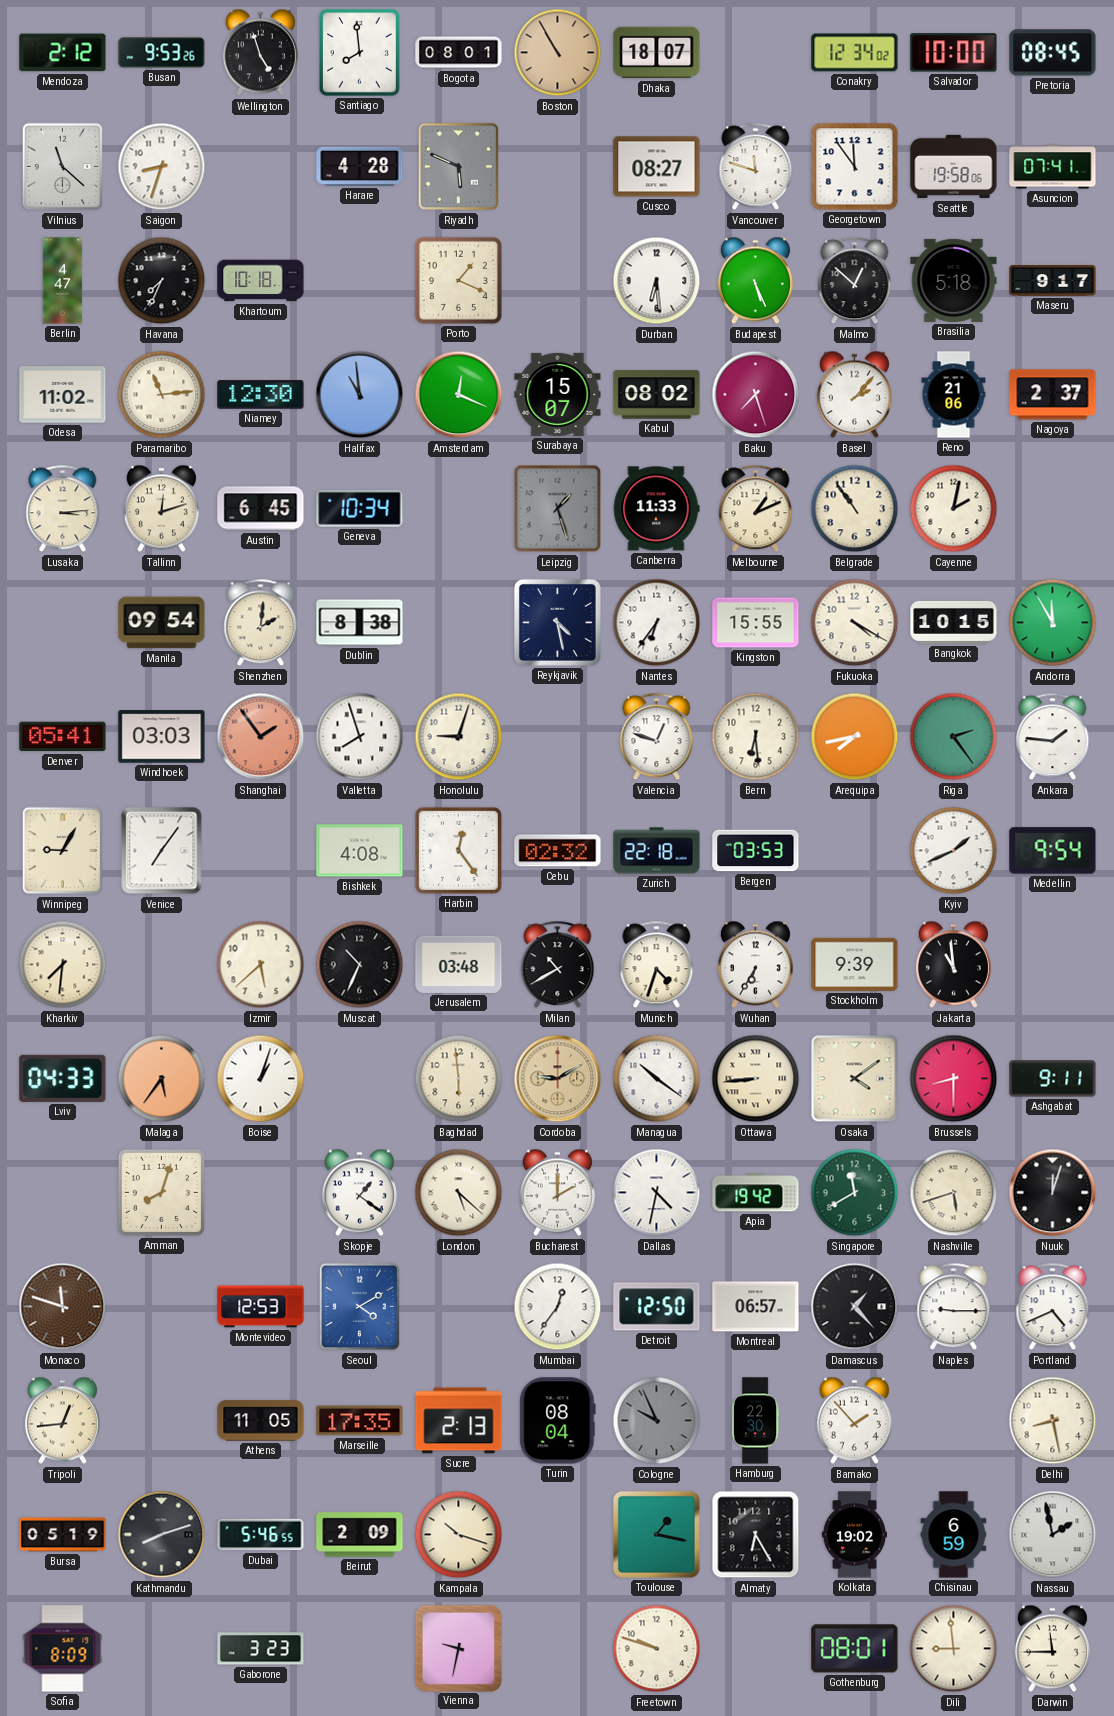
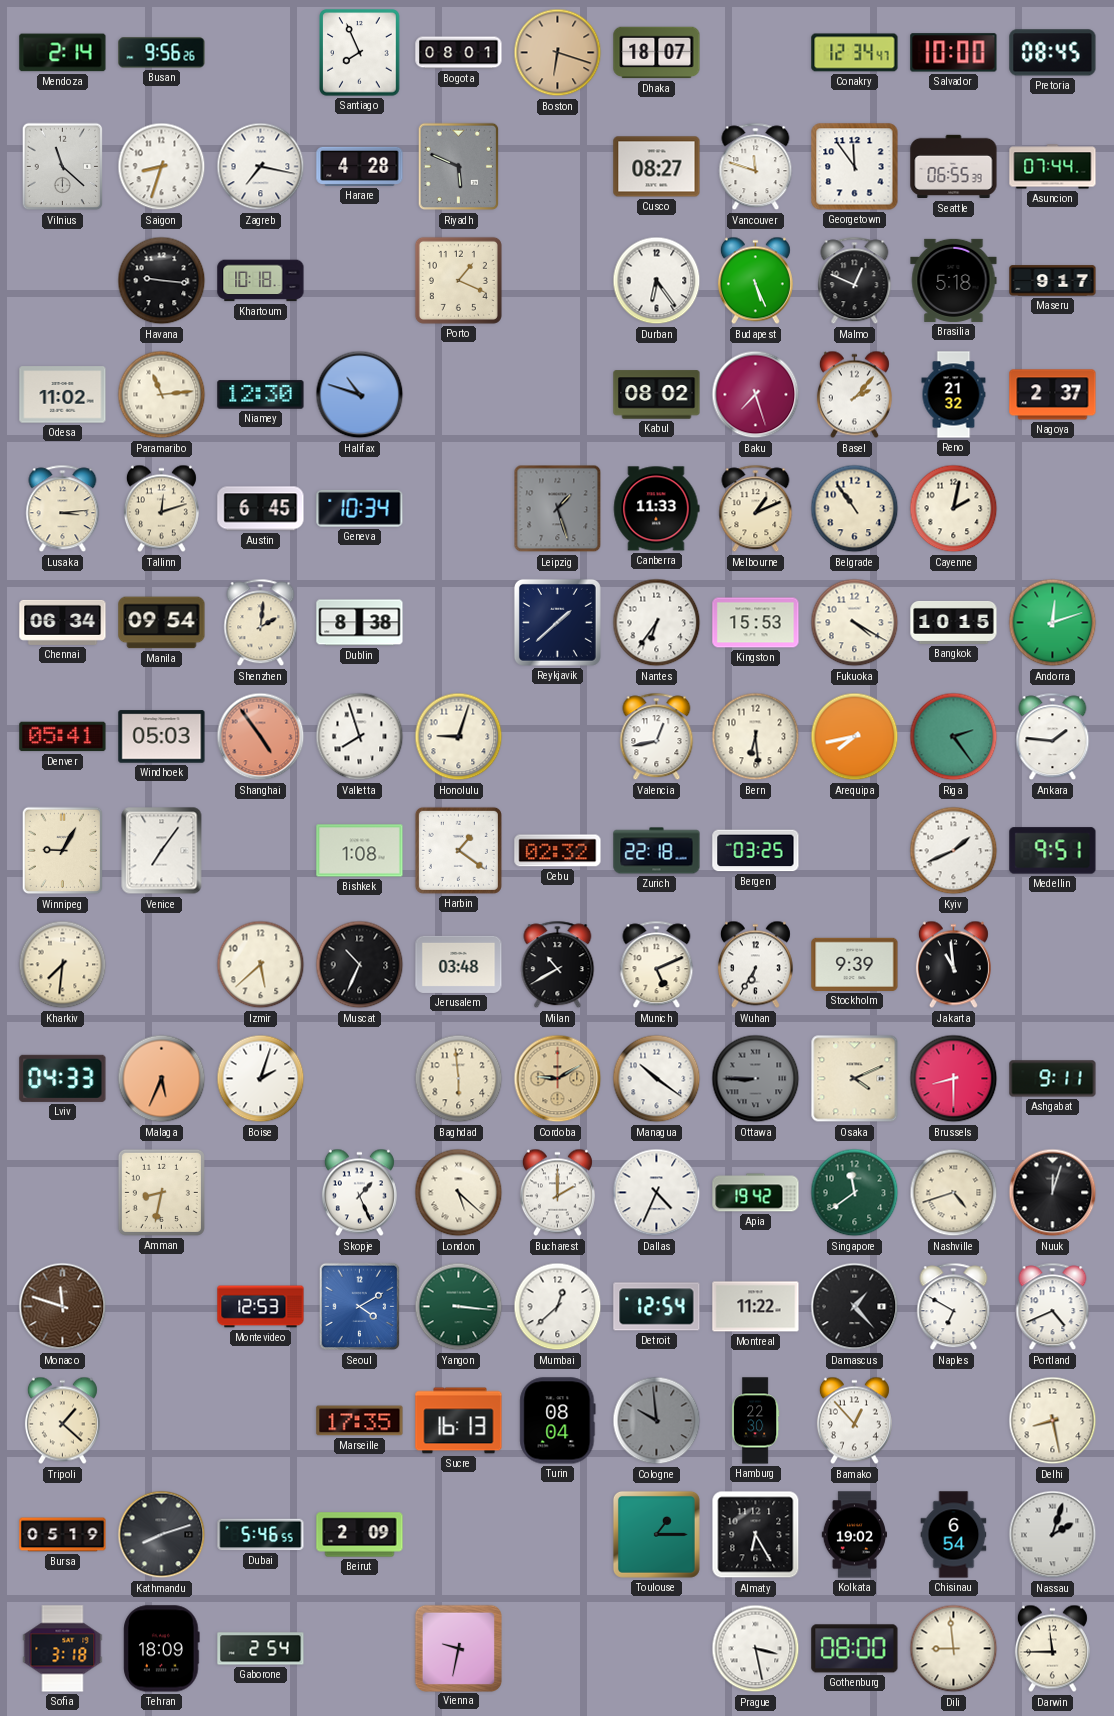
Mendoza: 2:12 -> 2:14
Busan: 9:53 -> 9:56
Wellington: 4:57 -> none
Santiago: 7:59 -> 7:56
Boston: 10:55 -> 6:18
Conakry: 12:34:02 -> 12:34:47
Zagreb: none -> 7:17
Seattle: 19:58 -> 06:55
Asuncion: 07:41 -> 07:44
Berlin: 4:47 -> none
Havana: 7:34 -> 9:16
Durban: 6:29 -> 6:24
Malmo: 12:52 -> 12:49
Halifax: 10:59 -> 10:48
Amsterdam: 12:19 -> none
Surabaya: 15:07 -> none
Reno: 21:06 -> 21:32
Chennai: none -> 06:34
Reykjavik: 4:28 -> 1:38
Kingston: 15:55 -> 15:53
Andorra: 11:55 -> 12:12
Windhoek: 03:03 -> 05:03
Shanghai: 1:54 -> 4:54
Valencia: 12:48 -> 12:43
Bishkek: 4:08 -> 1:08
Harbin: 12:24 -> 1:21
Bergen: 03:53 -> 03:25
Medellin: 9:54 -> 9:51
Munich: 4:33 -> 5:11
Malaga: 5:36 -> 5:34
Boise: 1:03 -> 2:03
Ottawa: 8:44 -> 8:45
Ottawa dial: cream -> grey
Osaka: 4:09 -> 4:11
Amman: 8:03 -> 8:32
Skopje: 1:21 -> 1:26
Dallas: 4:32 -> 4:34
Singapore: 11:40 -> 11:39
Nashville: 5:42 -> 4:42
Yangon: none -> 3:16
Mumbai: 12:36 -> 12:38
Detroit: 12:50 -> 12:54
Montreal: 06:57 -> 11:22
Naples: 9:15 -> 6:50
Tripoli: 12:44 -> 1:22
Athens: 11:05 -> none
Sucre: 2:13 -> 16:13
Cologne: 9:56 -> 9:59
Bamako: 1:53 -> 12:53
Kampala: 10:18 -> none
Toulouse: 1:17 -> 1:15
Chisinau: 6:59 -> 6:54
Nassau: 1:58 -> 2:03
Sofia: 8:09 -> 3:18
Tehran: none -> 18:09
Gaborone: 3:23 -> 2:54
Freetown: 9:48 -> none
Prague: none -> 3:28
Gothenburg: 08:01 -> 08:00
